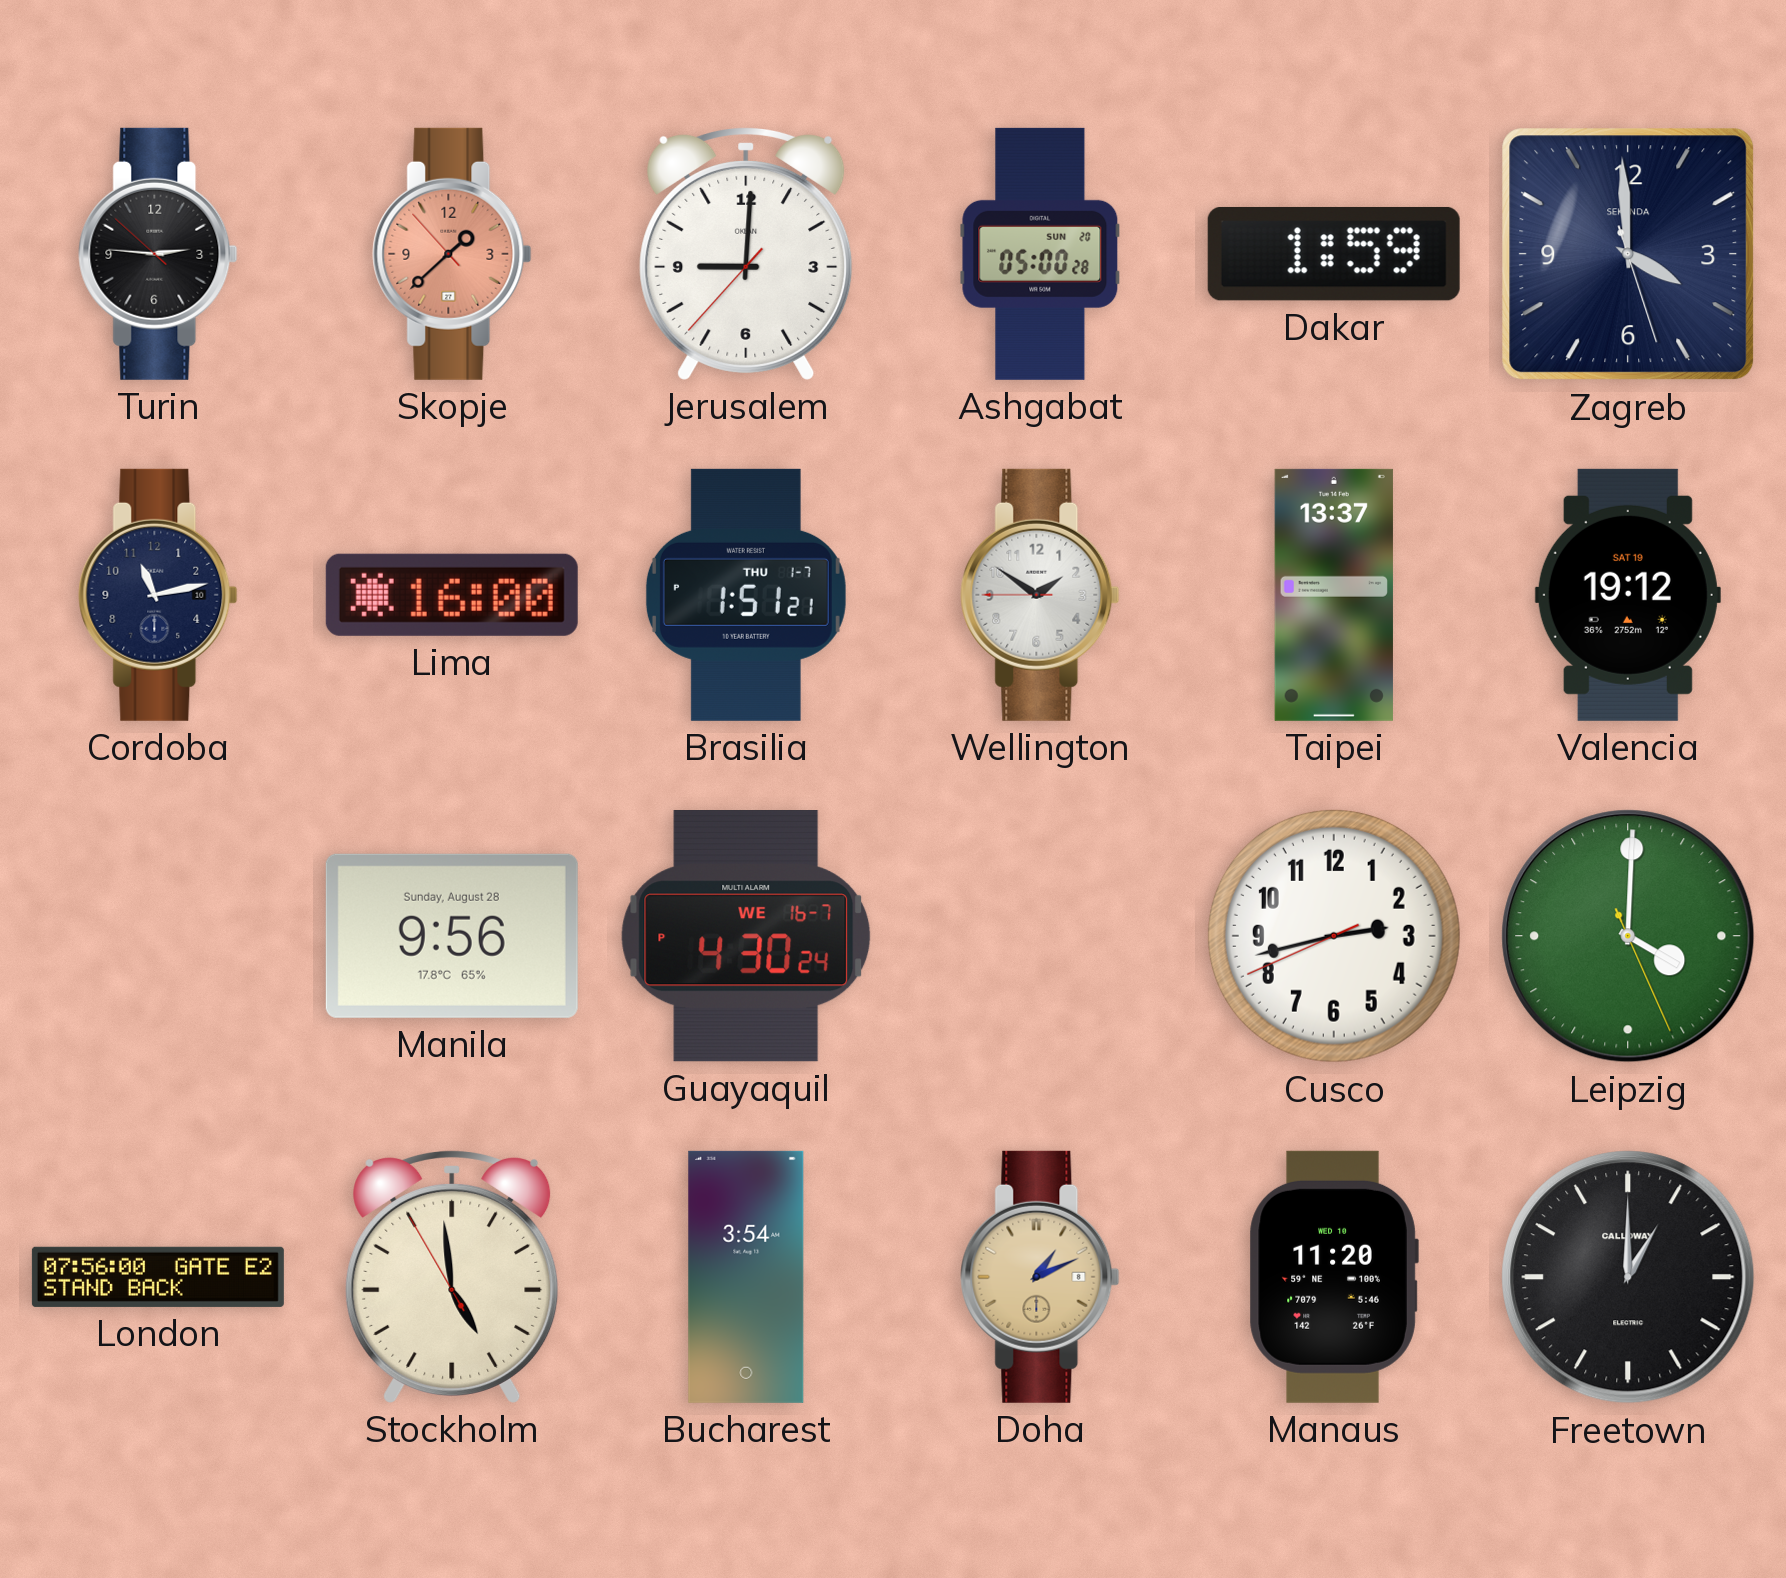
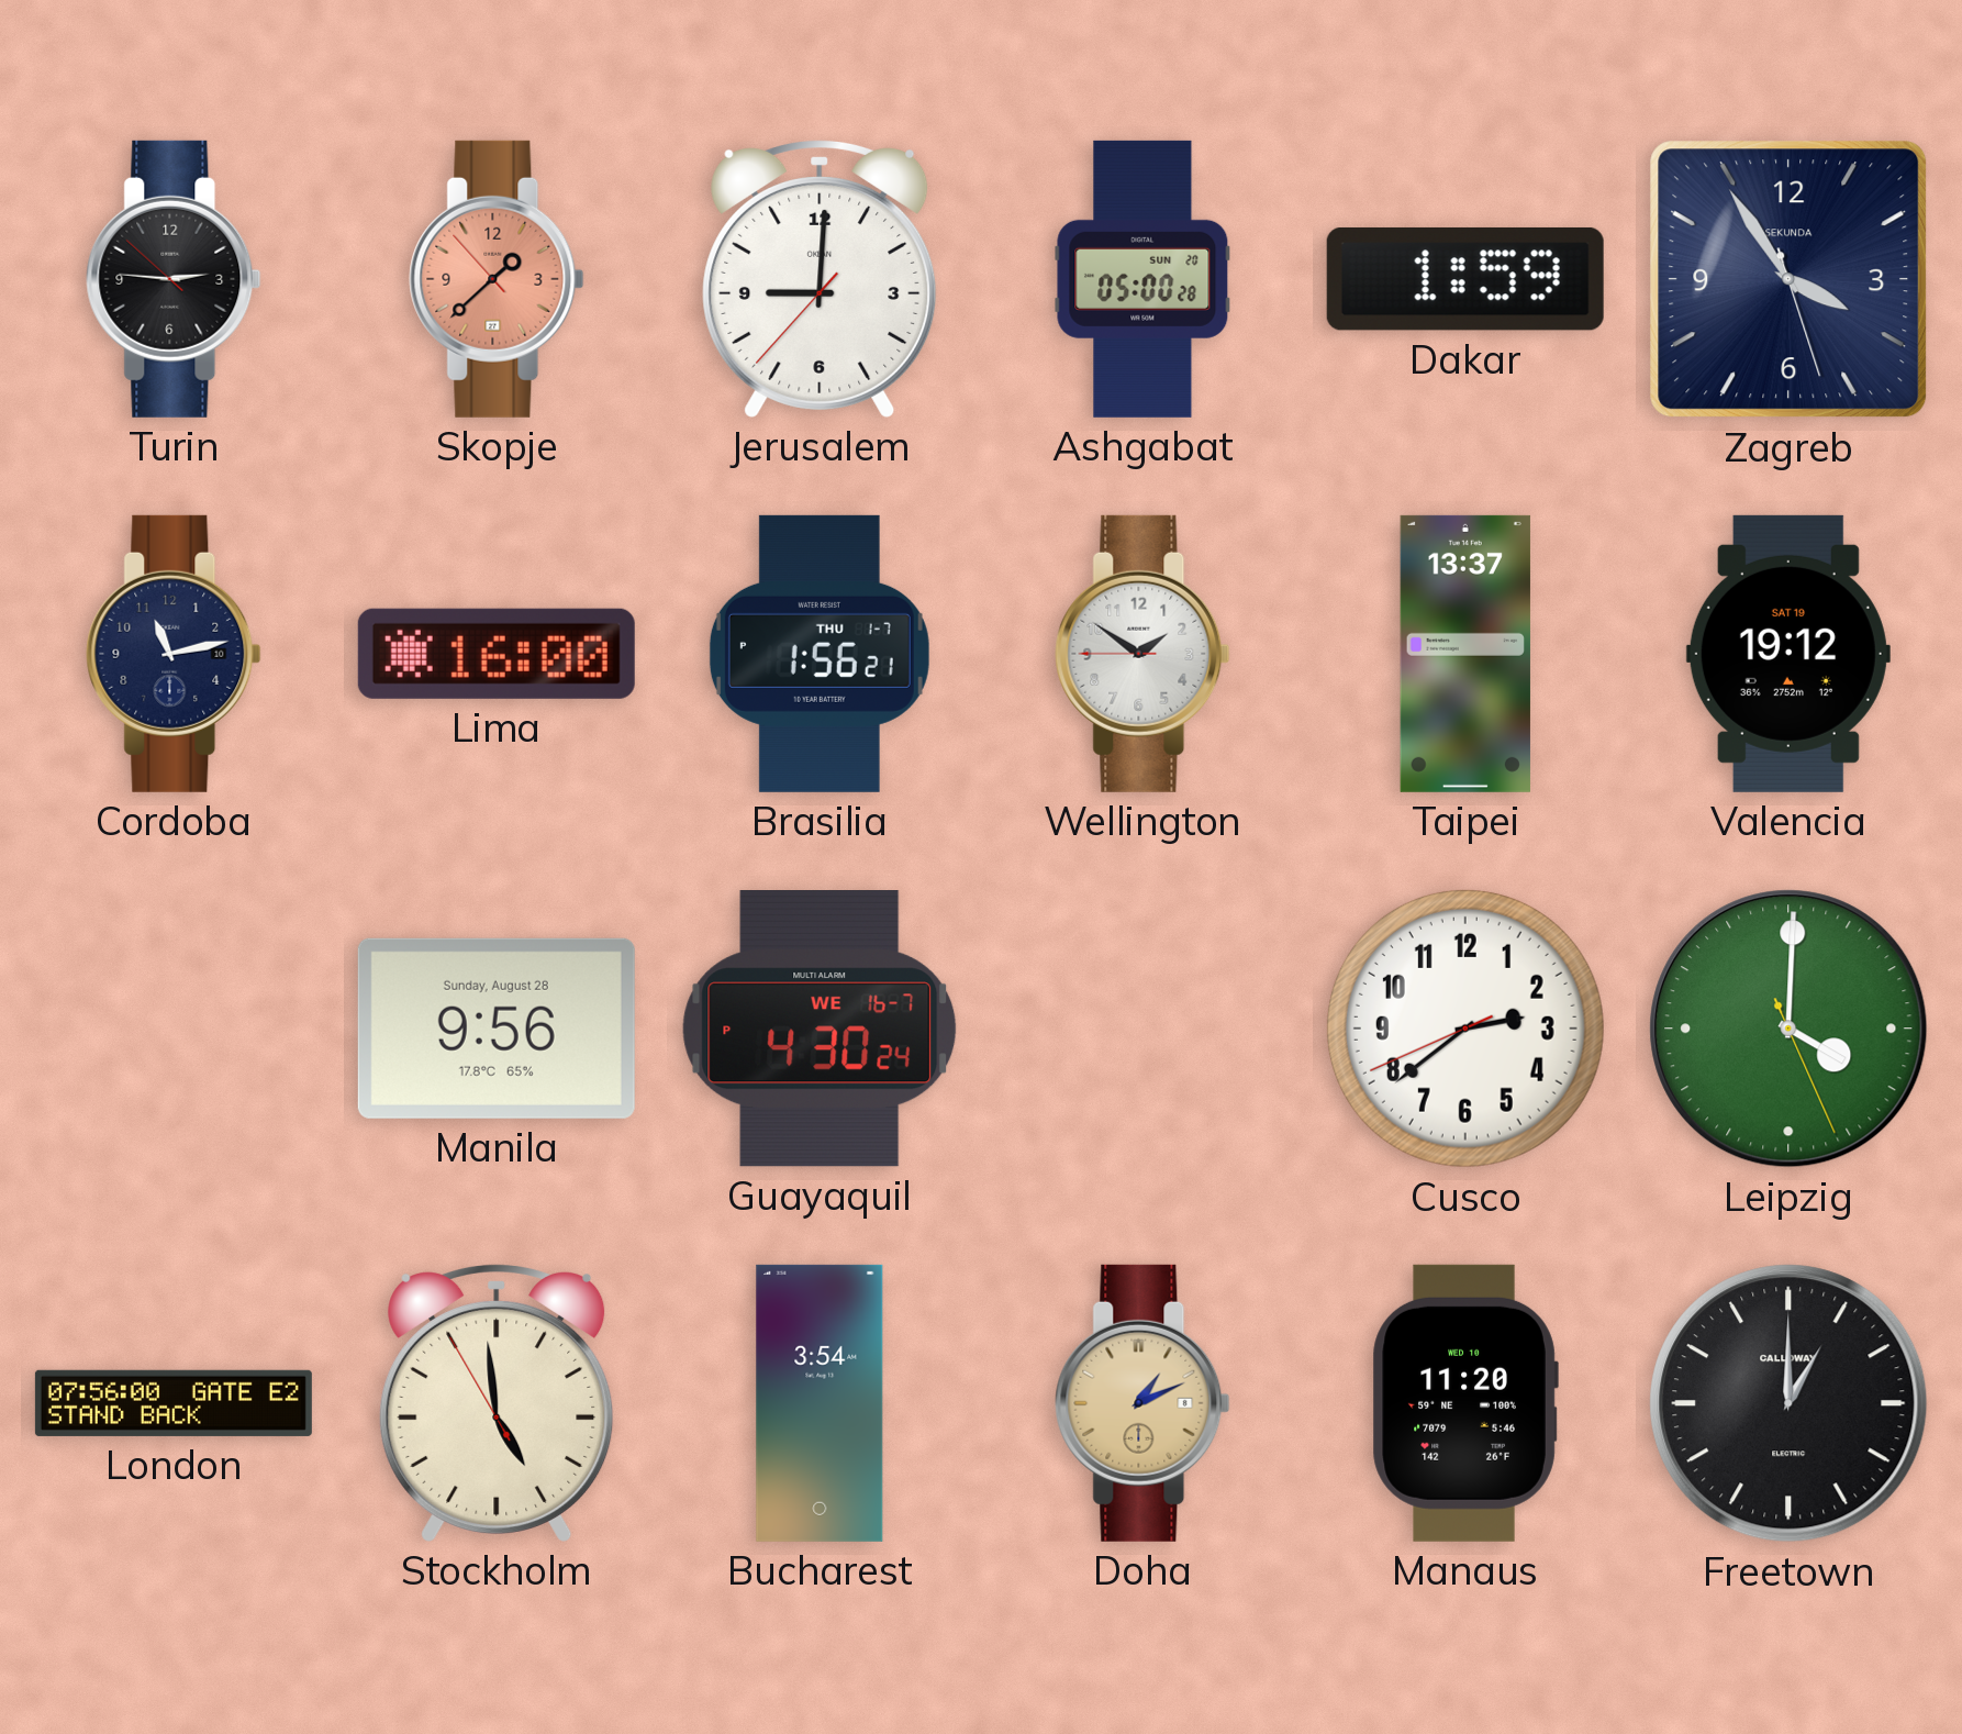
Zagreb: 3:59 -> 3:54
Brasilia: 1:51 -> 1:56
Cusco: 2:42 -> 2:38
